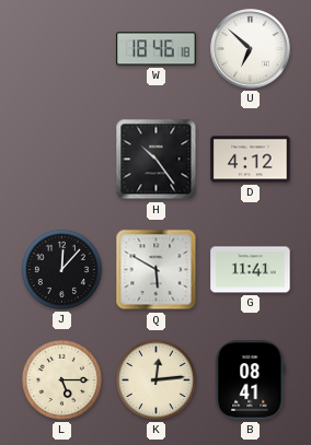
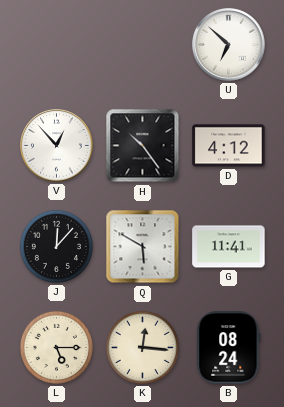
W: 18:46 -> none
V: none -> 12:53
K: 12:14 -> 12:16
B: 08:41 -> 08:24
